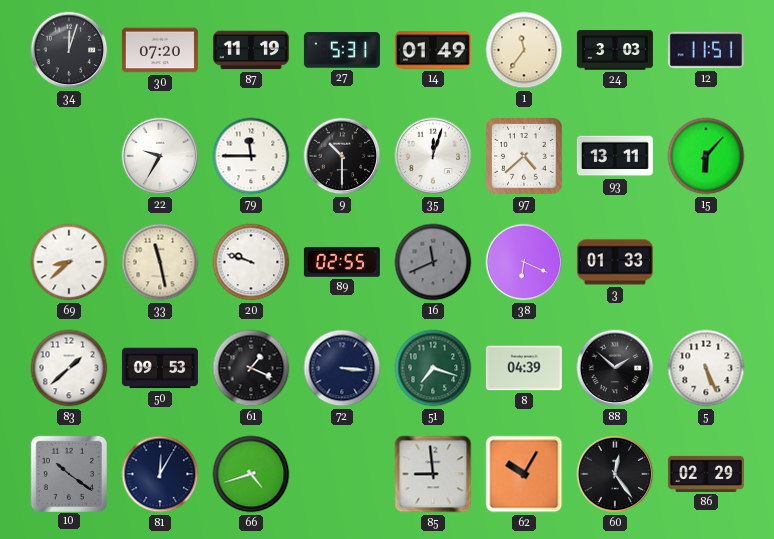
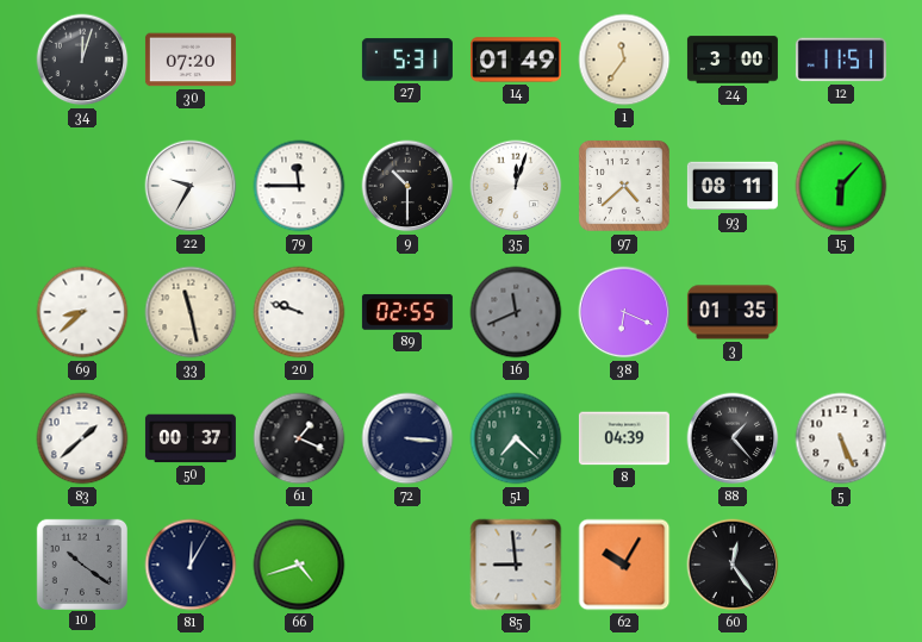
87: 11:19 -> none
24: 3:03 -> 3:00
93: 13:11 -> 08:11
3: 01:33 -> 01:35
50: 09:53 -> 00:37
51: 7:18 -> 7:22
88: 1:52 -> 1:23
86: 02:29 -> none
